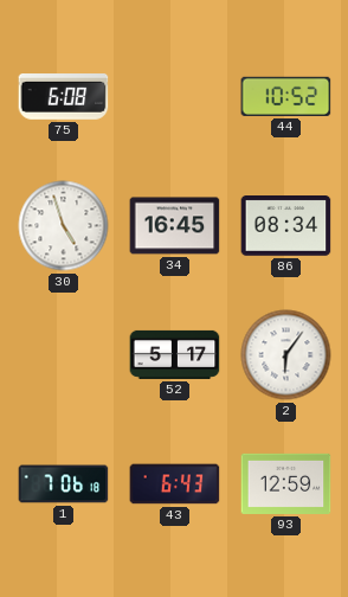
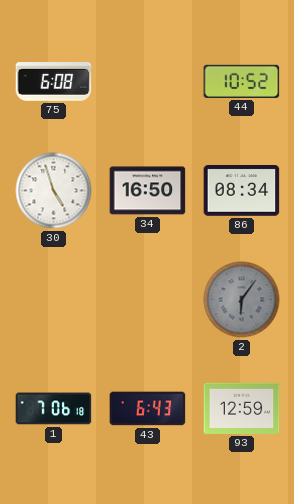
34: 16:45 -> 16:50
52: 5:17 -> none
2 dial: white -> grey
